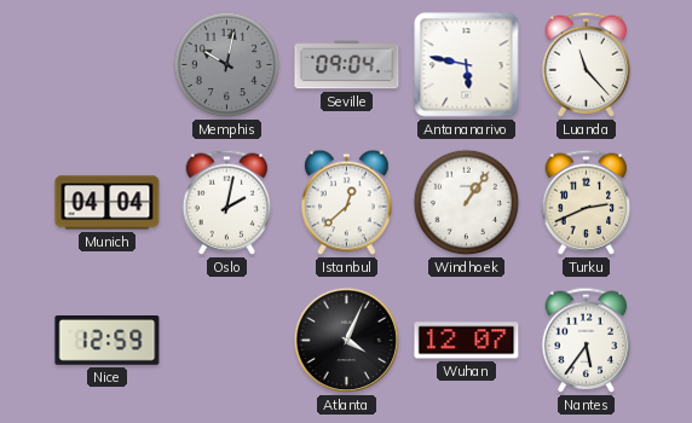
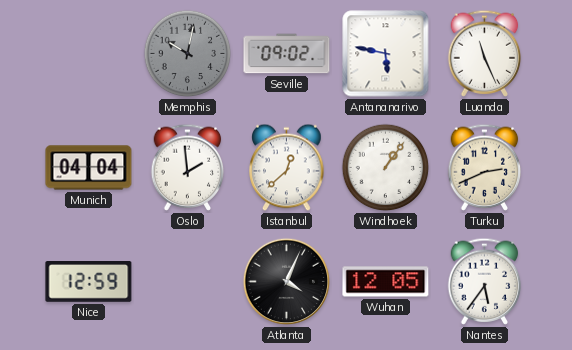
Seville: 09:04 -> 09:02
Luanda: 11:23 -> 11:26
Oslo: 2:02 -> 1:59
Wuhan: 12:07 -> 12:05
